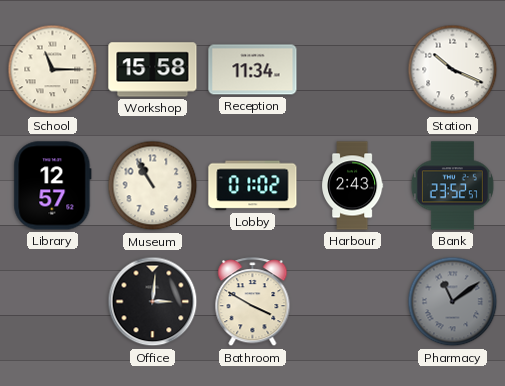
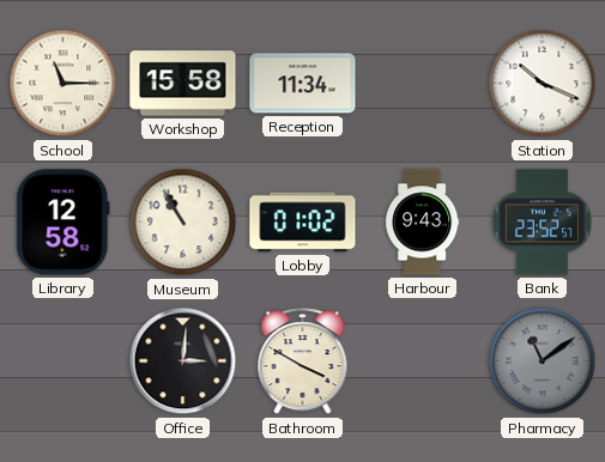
Library: 12:57 -> 12:58
Harbour: 2:43 -> 9:43
